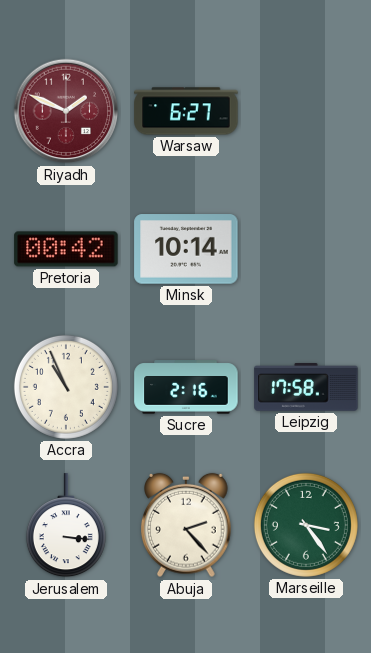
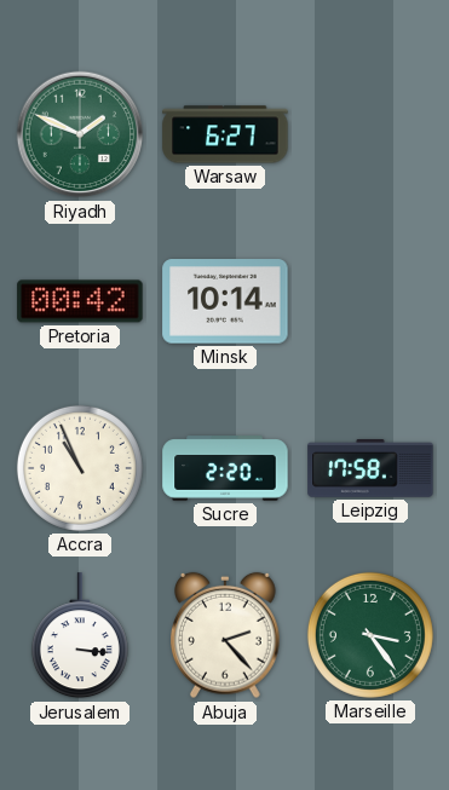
Riyadh dial: burgundy -> green
Sucre: 2:16 -> 2:20
